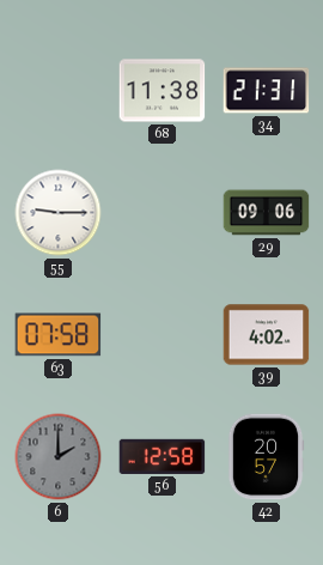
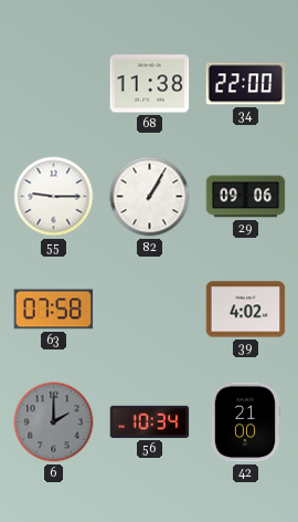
34: 21:31 -> 22:00
82: none -> 1:05
56: 12:58 -> 10:34
42: 20:57 -> 21:00
